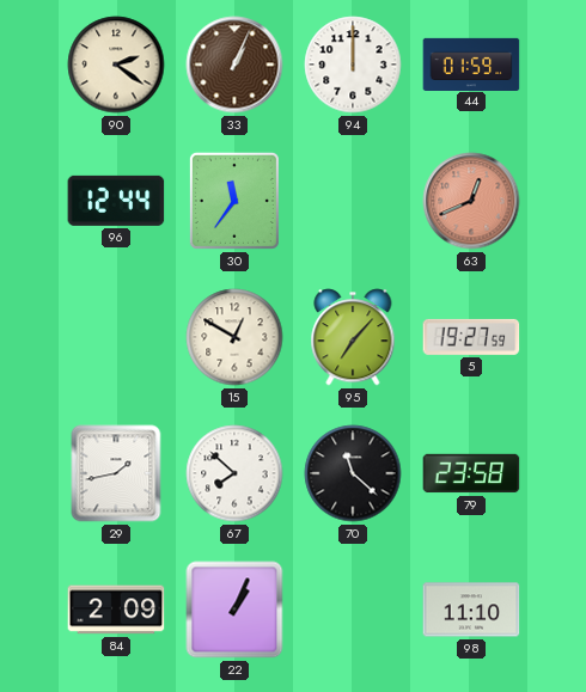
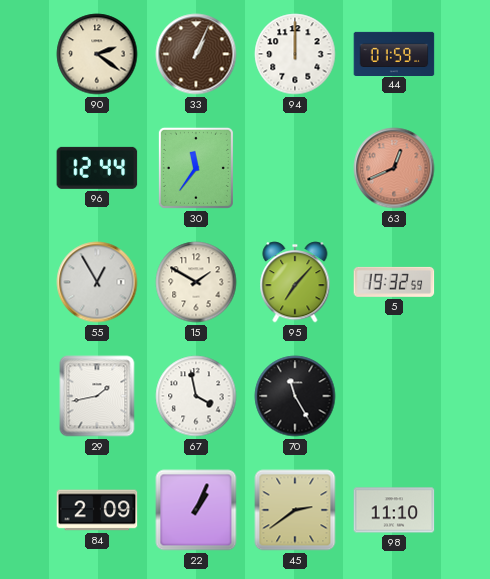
55: none -> 12:55
15: 12:50 -> 1:50
5: 19:27 -> 19:32
67: 7:52 -> 3:58
70: 11:22 -> 11:25
79: 23:58 -> none
45: none -> 2:39
